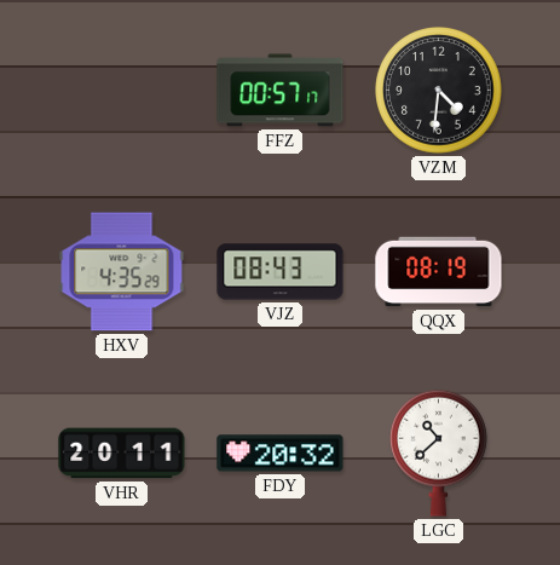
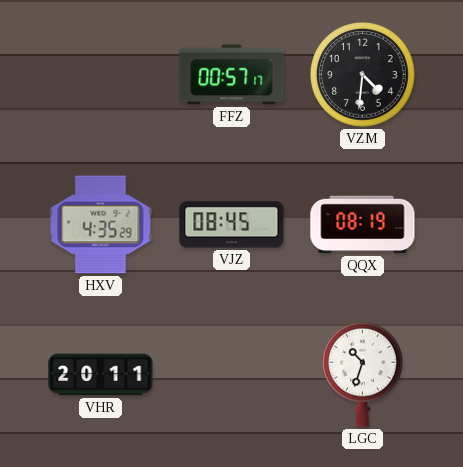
VJZ: 08:43 -> 08:45
FDY: 20:32 -> none
LGC: 10:38 -> 10:33
